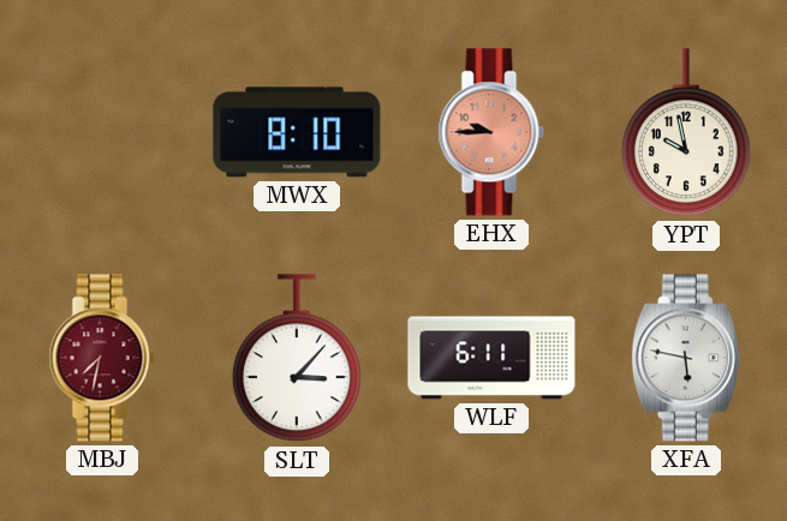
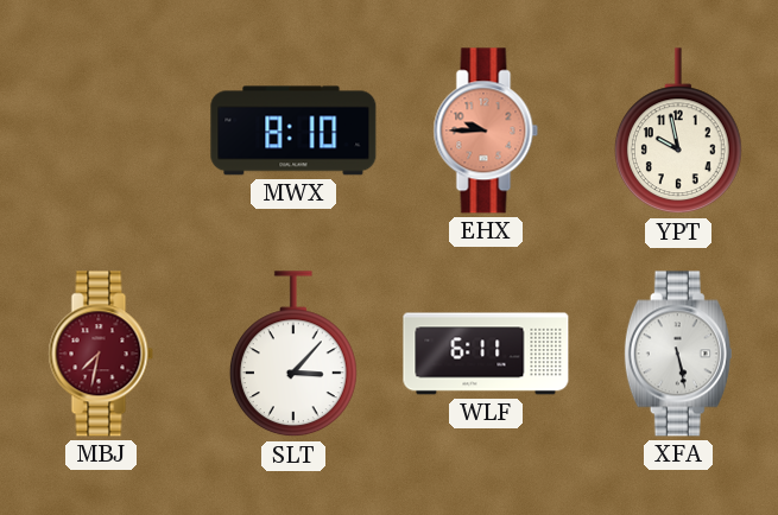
XFA: 5:47 -> 5:28
